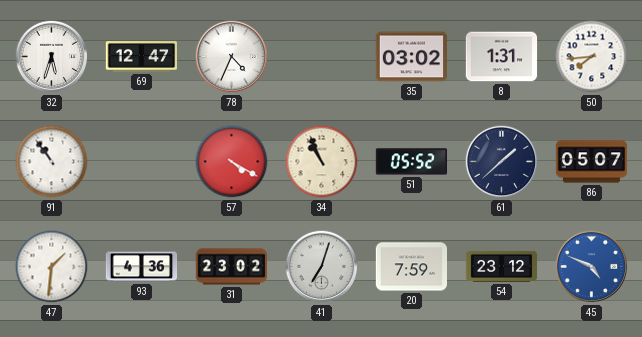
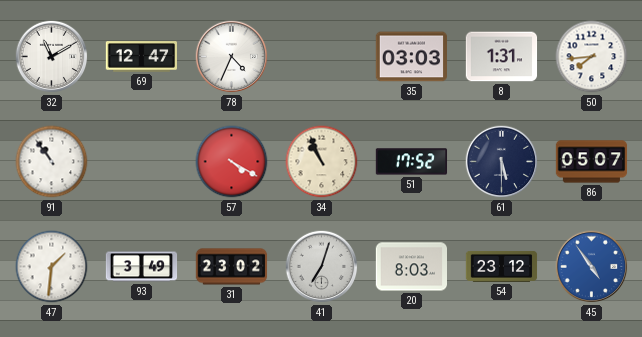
32: 5:33 -> 11:10
35: 03:02 -> 03:03
51: 05:52 -> 17:52
61: 1:38 -> 5:30
93: 4:36 -> 3:49
20: 7:59 -> 8:03
45: 4:49 -> 4:54
